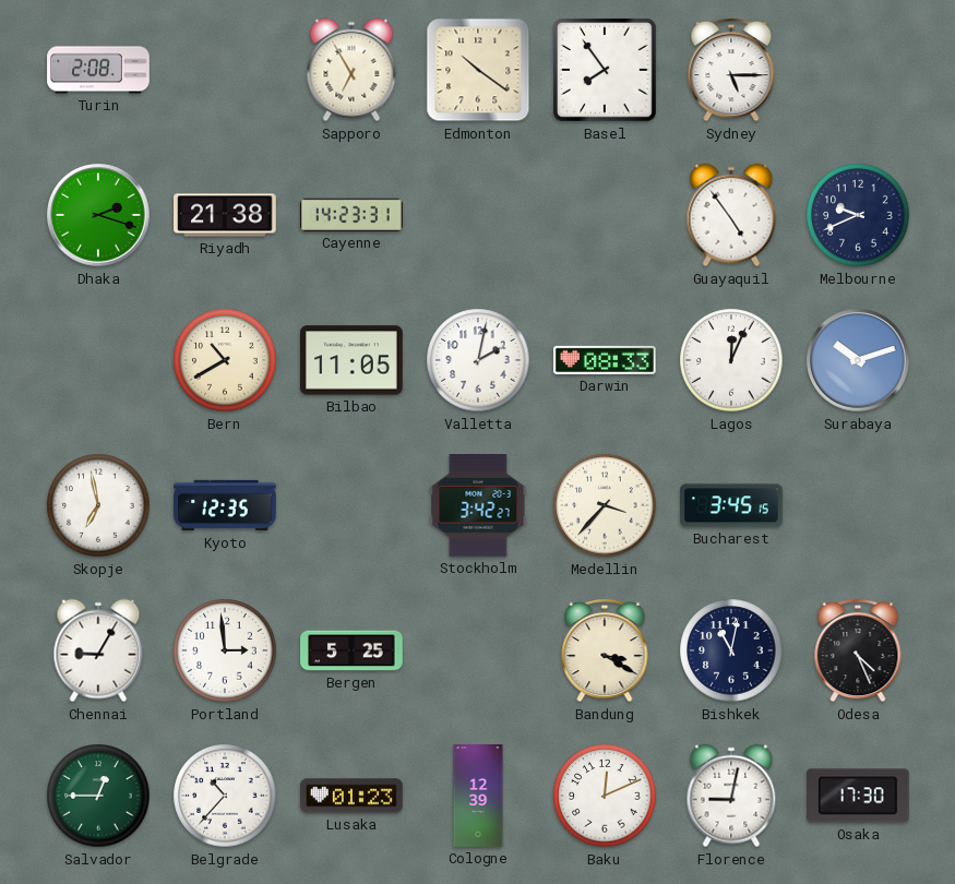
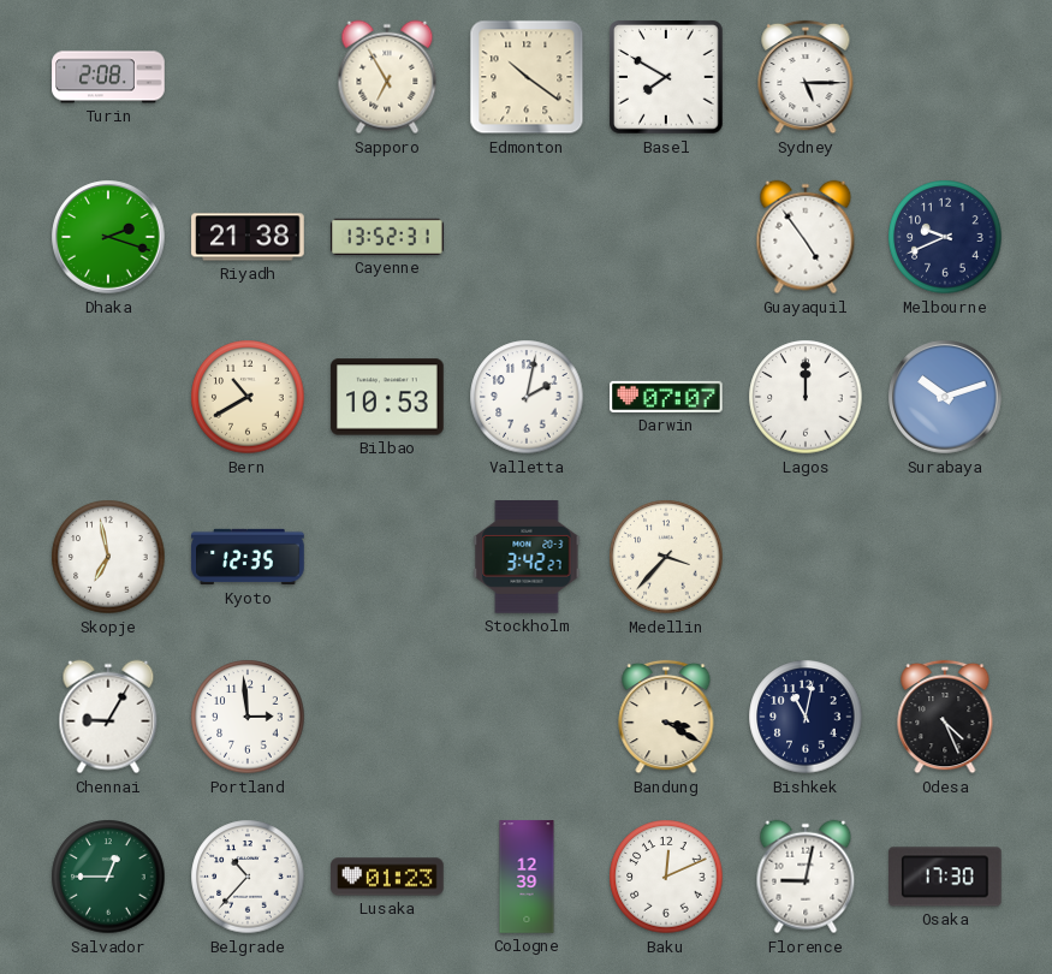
Basel: 7:54 -> 7:50
Cayenne: 14:23 -> 13:52
Bilbao: 11:05 -> 10:53
Darwin: 08:33 -> 07:07
Lagos: 12:04 -> 12:00
Bucharest: 3:45 -> none
Bergen: 5:25 -> none
